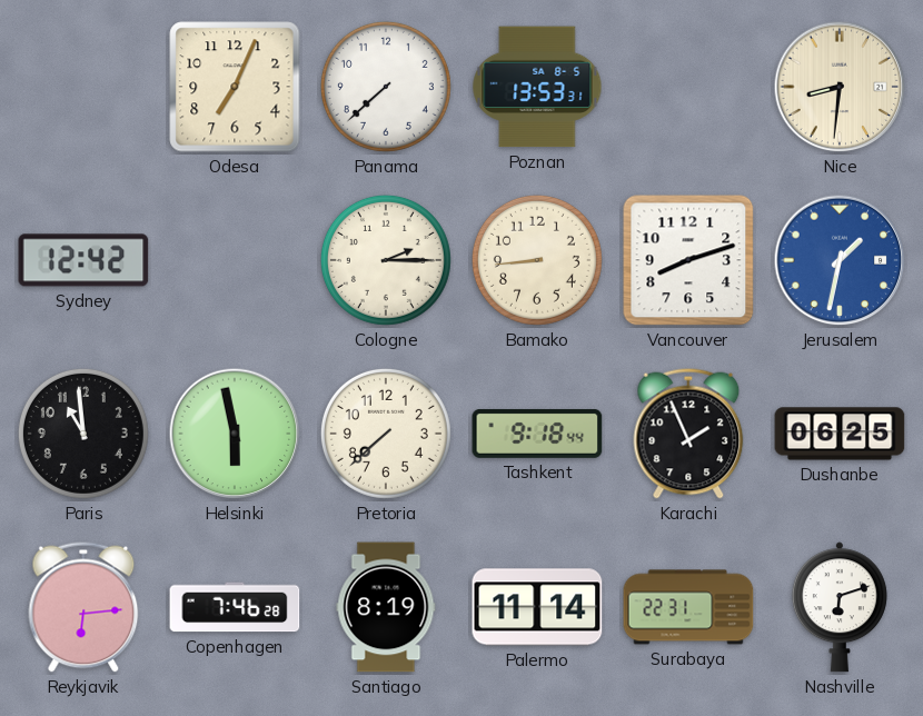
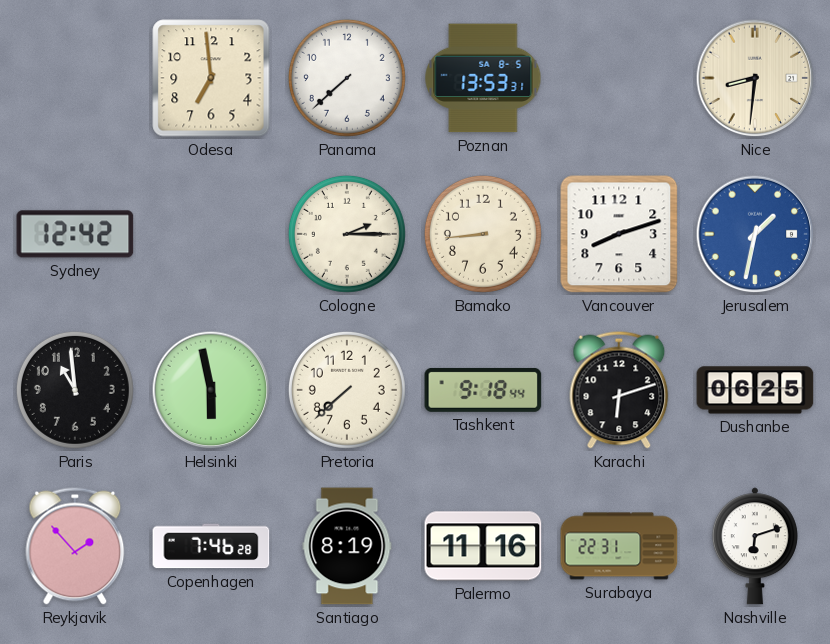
Odesa: 7:04 -> 6:59
Karachi: 1:56 -> 6:12
Reykjavik: 6:14 -> 1:53
Palermo: 11:14 -> 11:16
